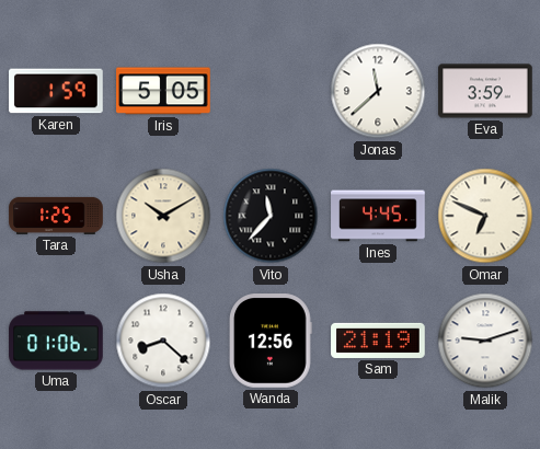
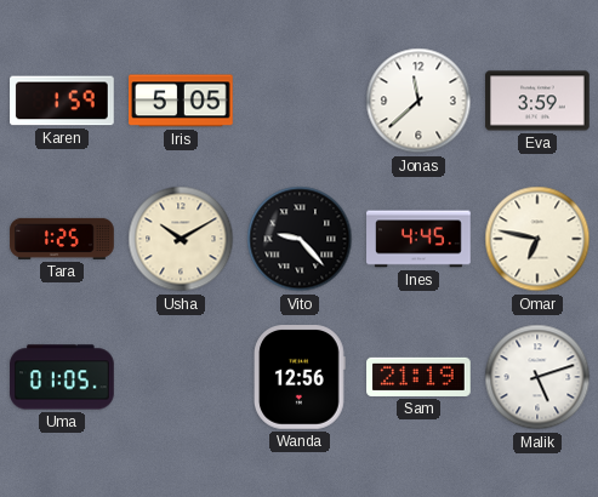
Vito: 11:37 -> 9:23
Omar: 6:49 -> 6:47
Uma: 01:06 -> 01:05
Oscar: 8:22 -> none
Malik: 9:12 -> 5:12
